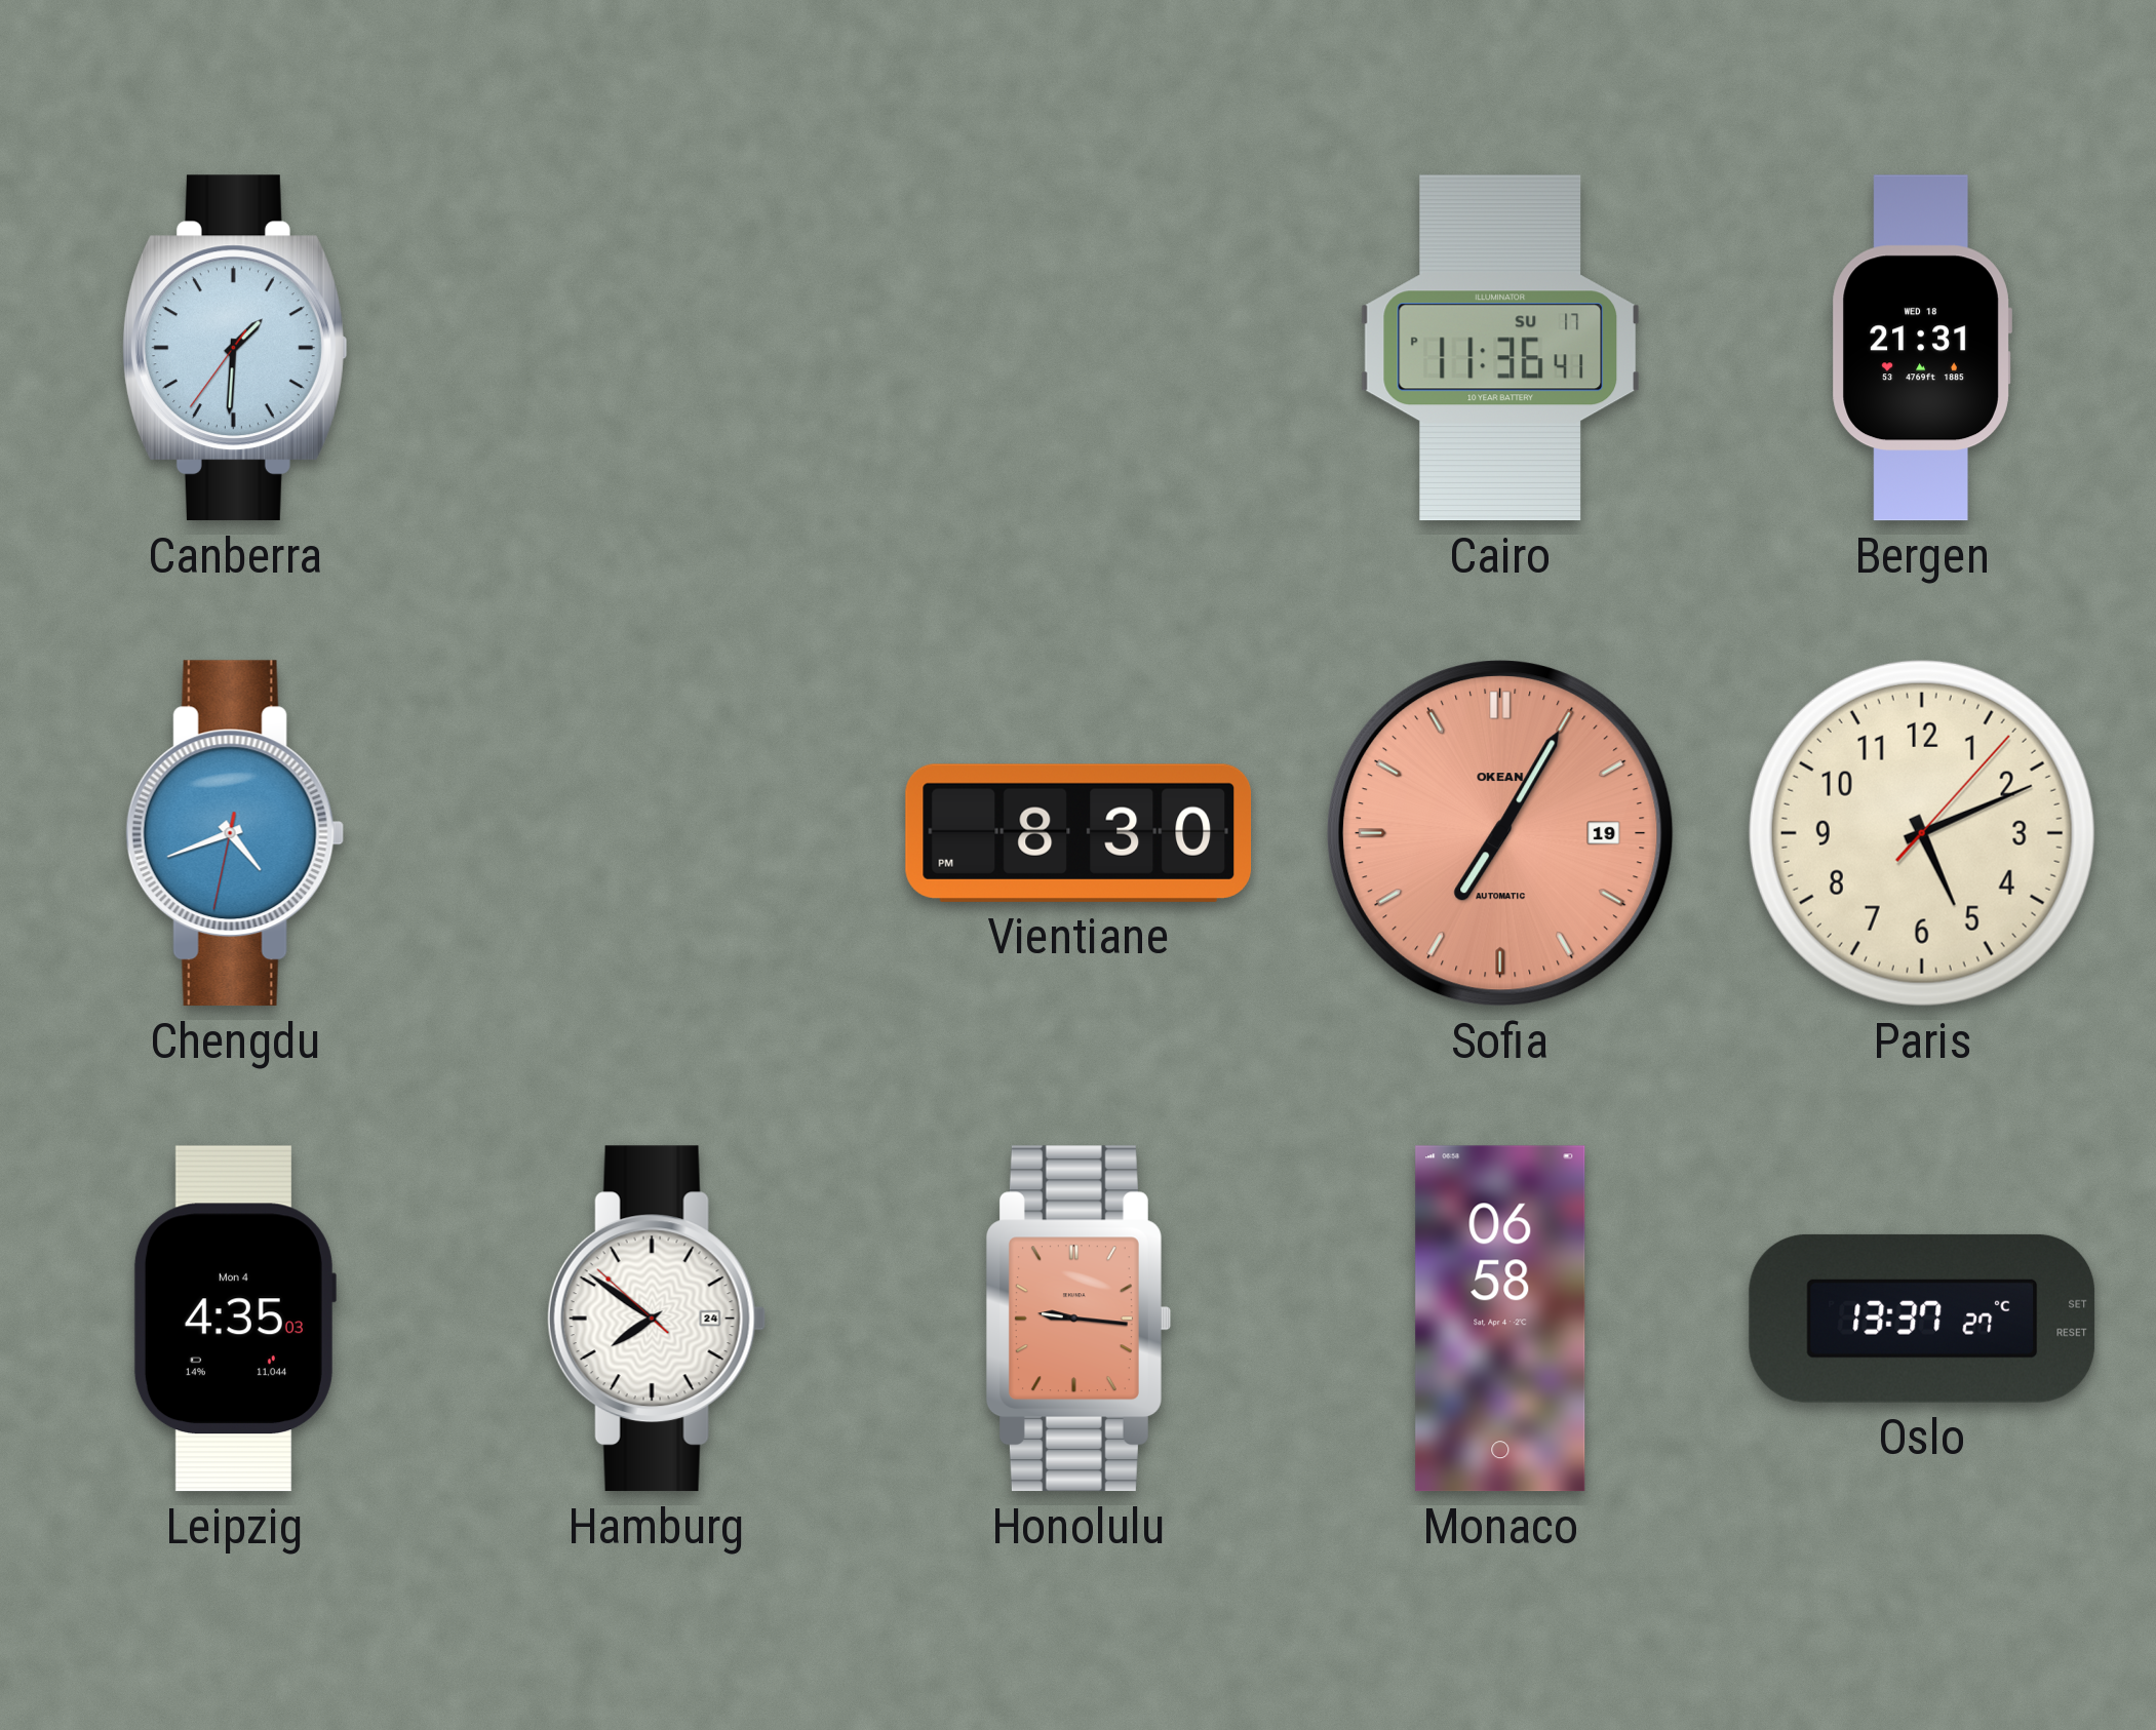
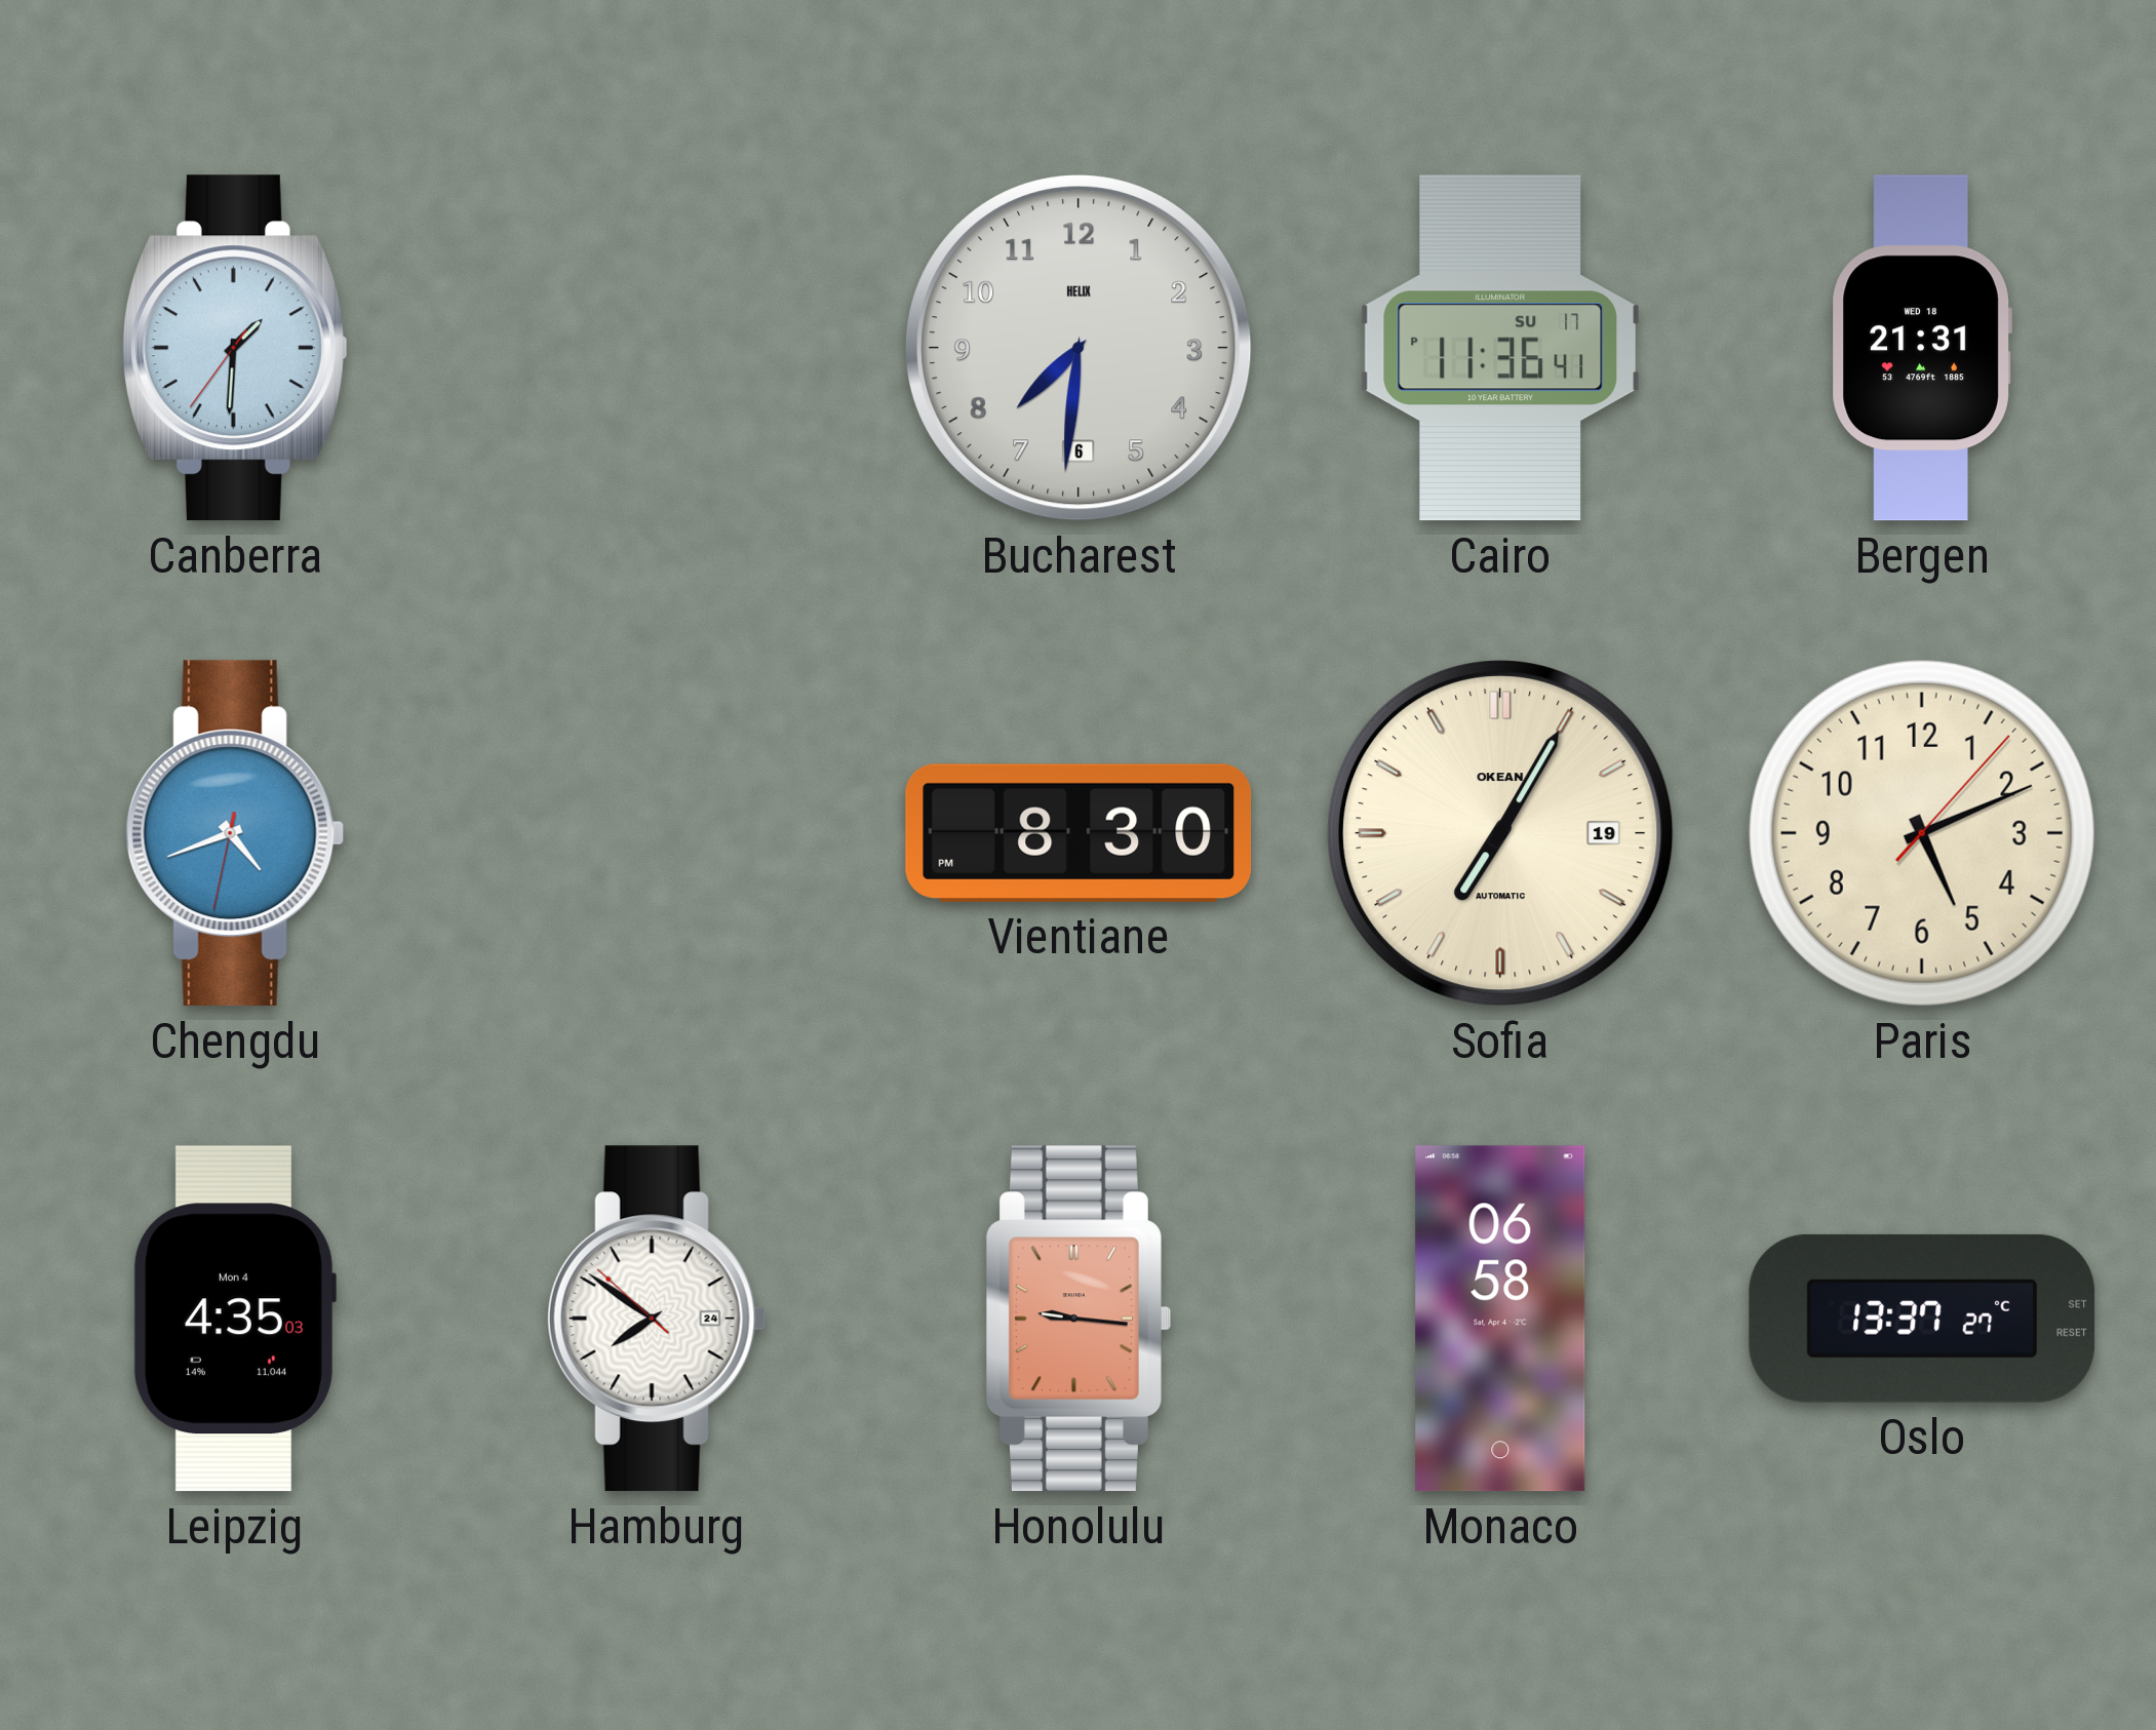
Bucharest: none -> 7:31
Sofia dial: salmon -> cream
